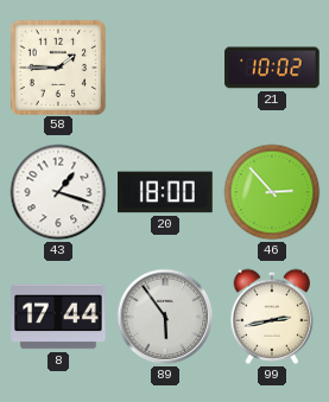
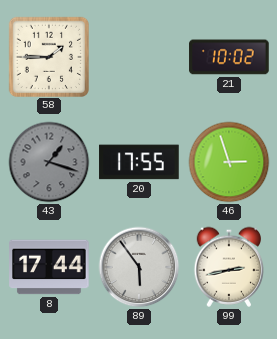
43 dial: white -> grey
20: 18:00 -> 17:55
46: 2:53 -> 2:57
